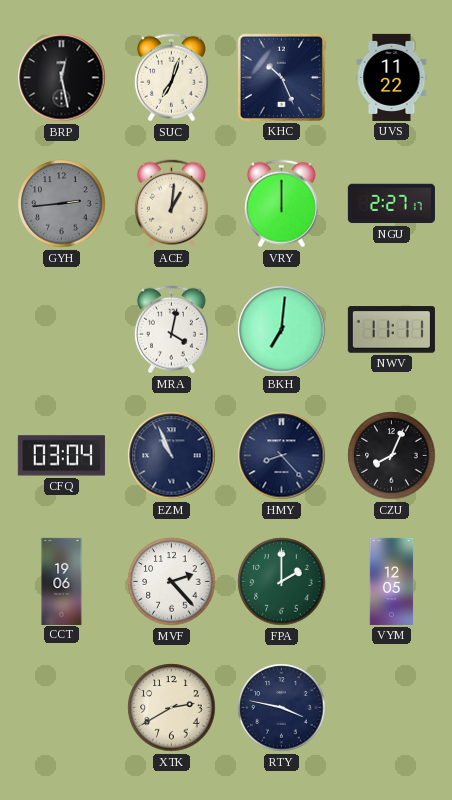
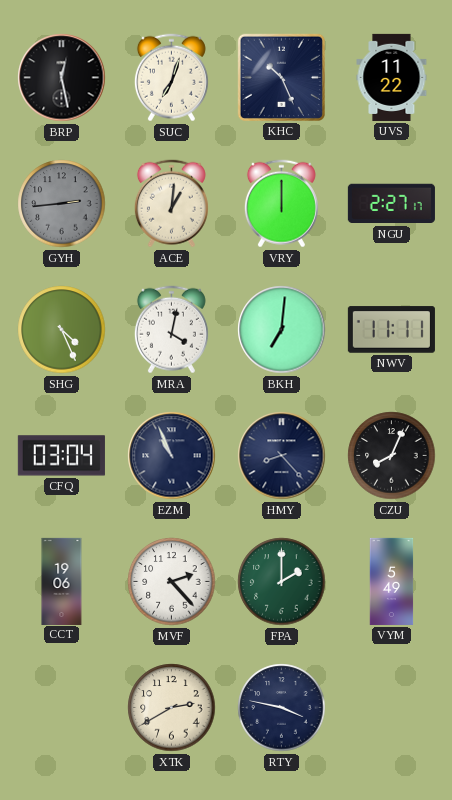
SHG: none -> 4:26
VYM: 12:05 -> 5:49
